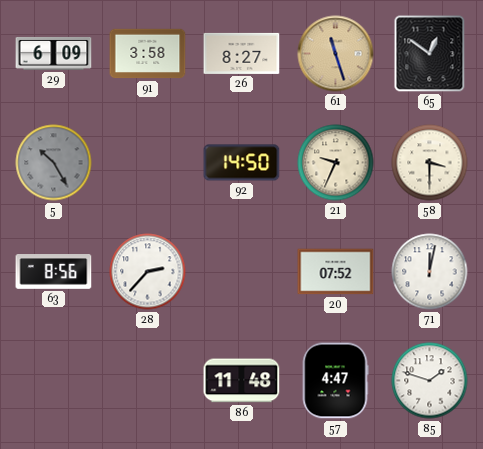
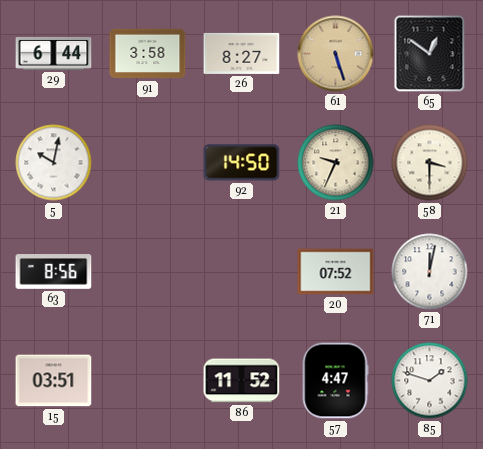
29: 6:09 -> 6:44
61: 11:27 -> 5:27
5: 10:25 -> 10:02
5 dial: grey -> white
28: 2:37 -> none
15: none -> 03:51
86: 11:48 -> 11:52
